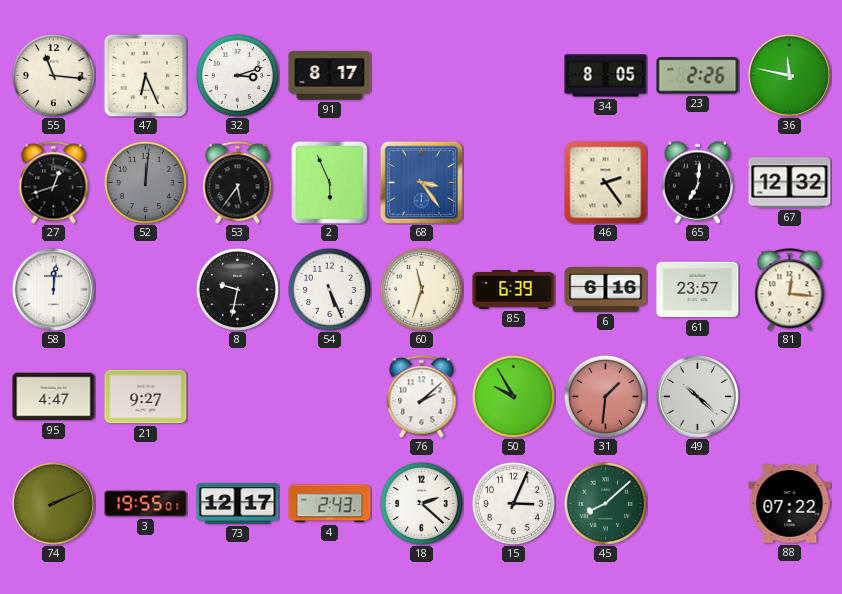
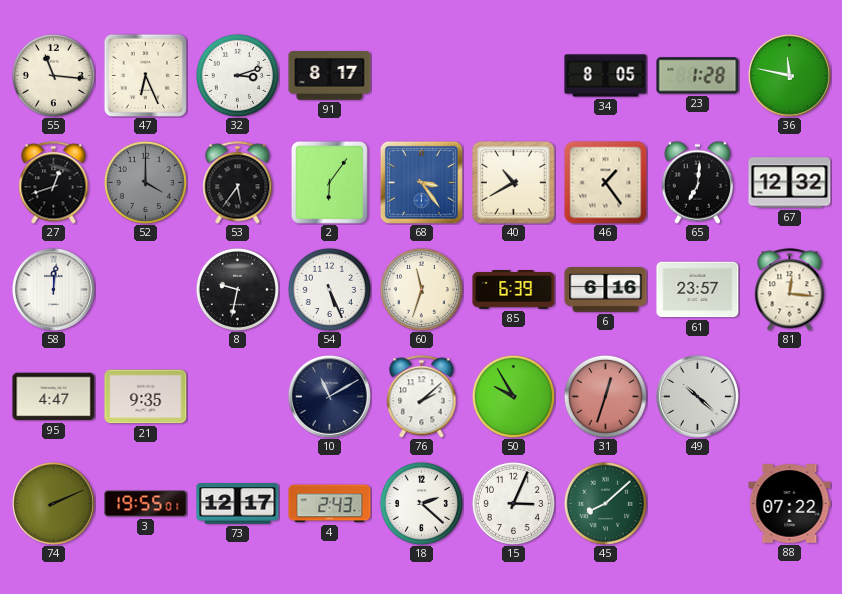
23: 2:26 -> 1:28
52: 12:01 -> 4:00
2: 5:56 -> 6:06
40: none -> 10:40
46: 2:24 -> 1:24
21: 9:27 -> 9:35
10: none -> 11:10
31: 1:31 -> 12:33
